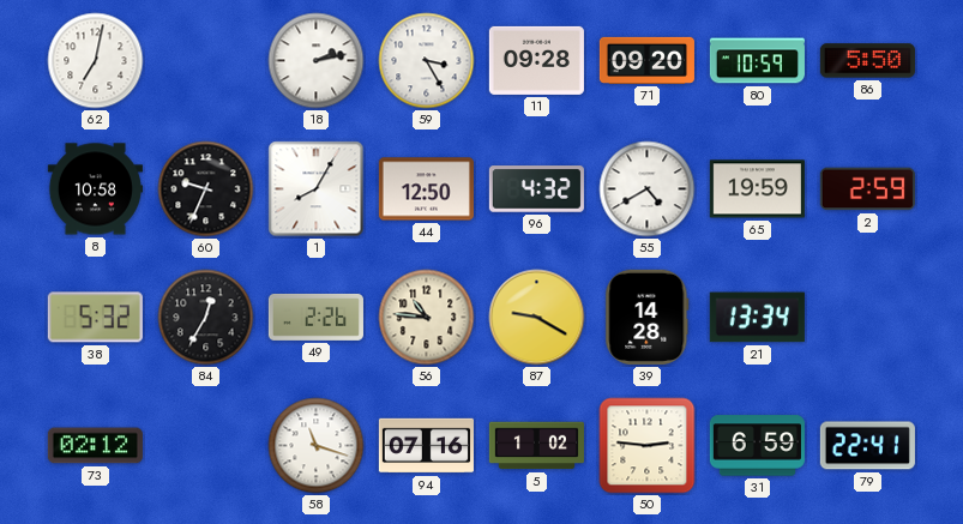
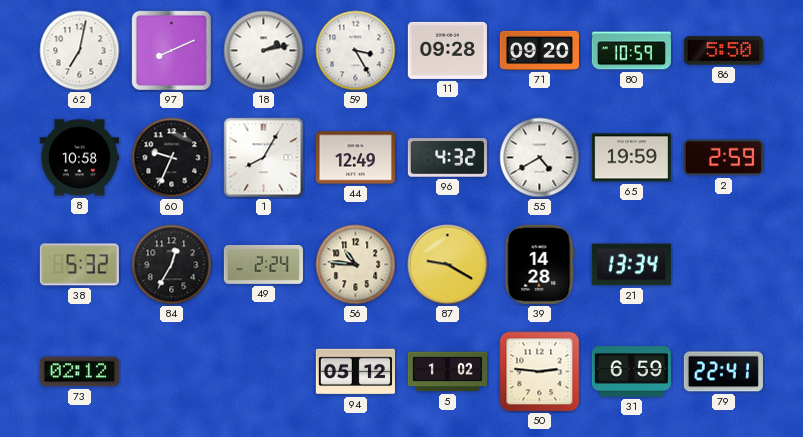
97: none -> 8:11
44: 12:50 -> 12:49
49: 2:26 -> 2:24
58: 11:18 -> none
94: 07:16 -> 05:12
